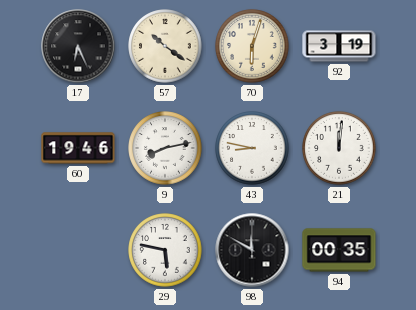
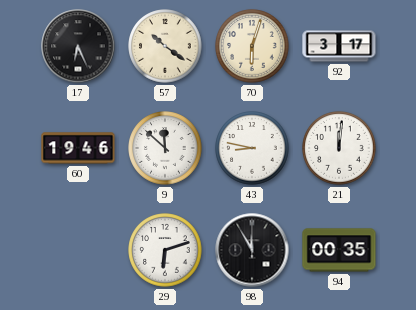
92: 3:19 -> 3:17
9: 8:13 -> 11:52
29: 5:47 -> 6:12
98: 11:50 -> 11:55
